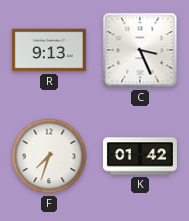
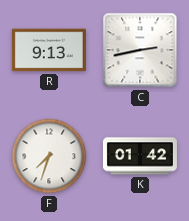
C: 3:26 -> 2:43
